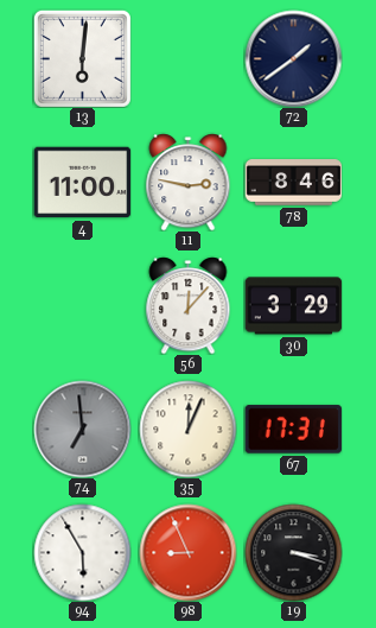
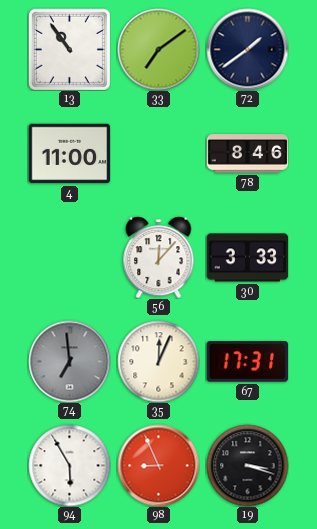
13: 6:01 -> 10:54
33: none -> 7:09
11: 2:47 -> none
30: 3:29 -> 3:33
